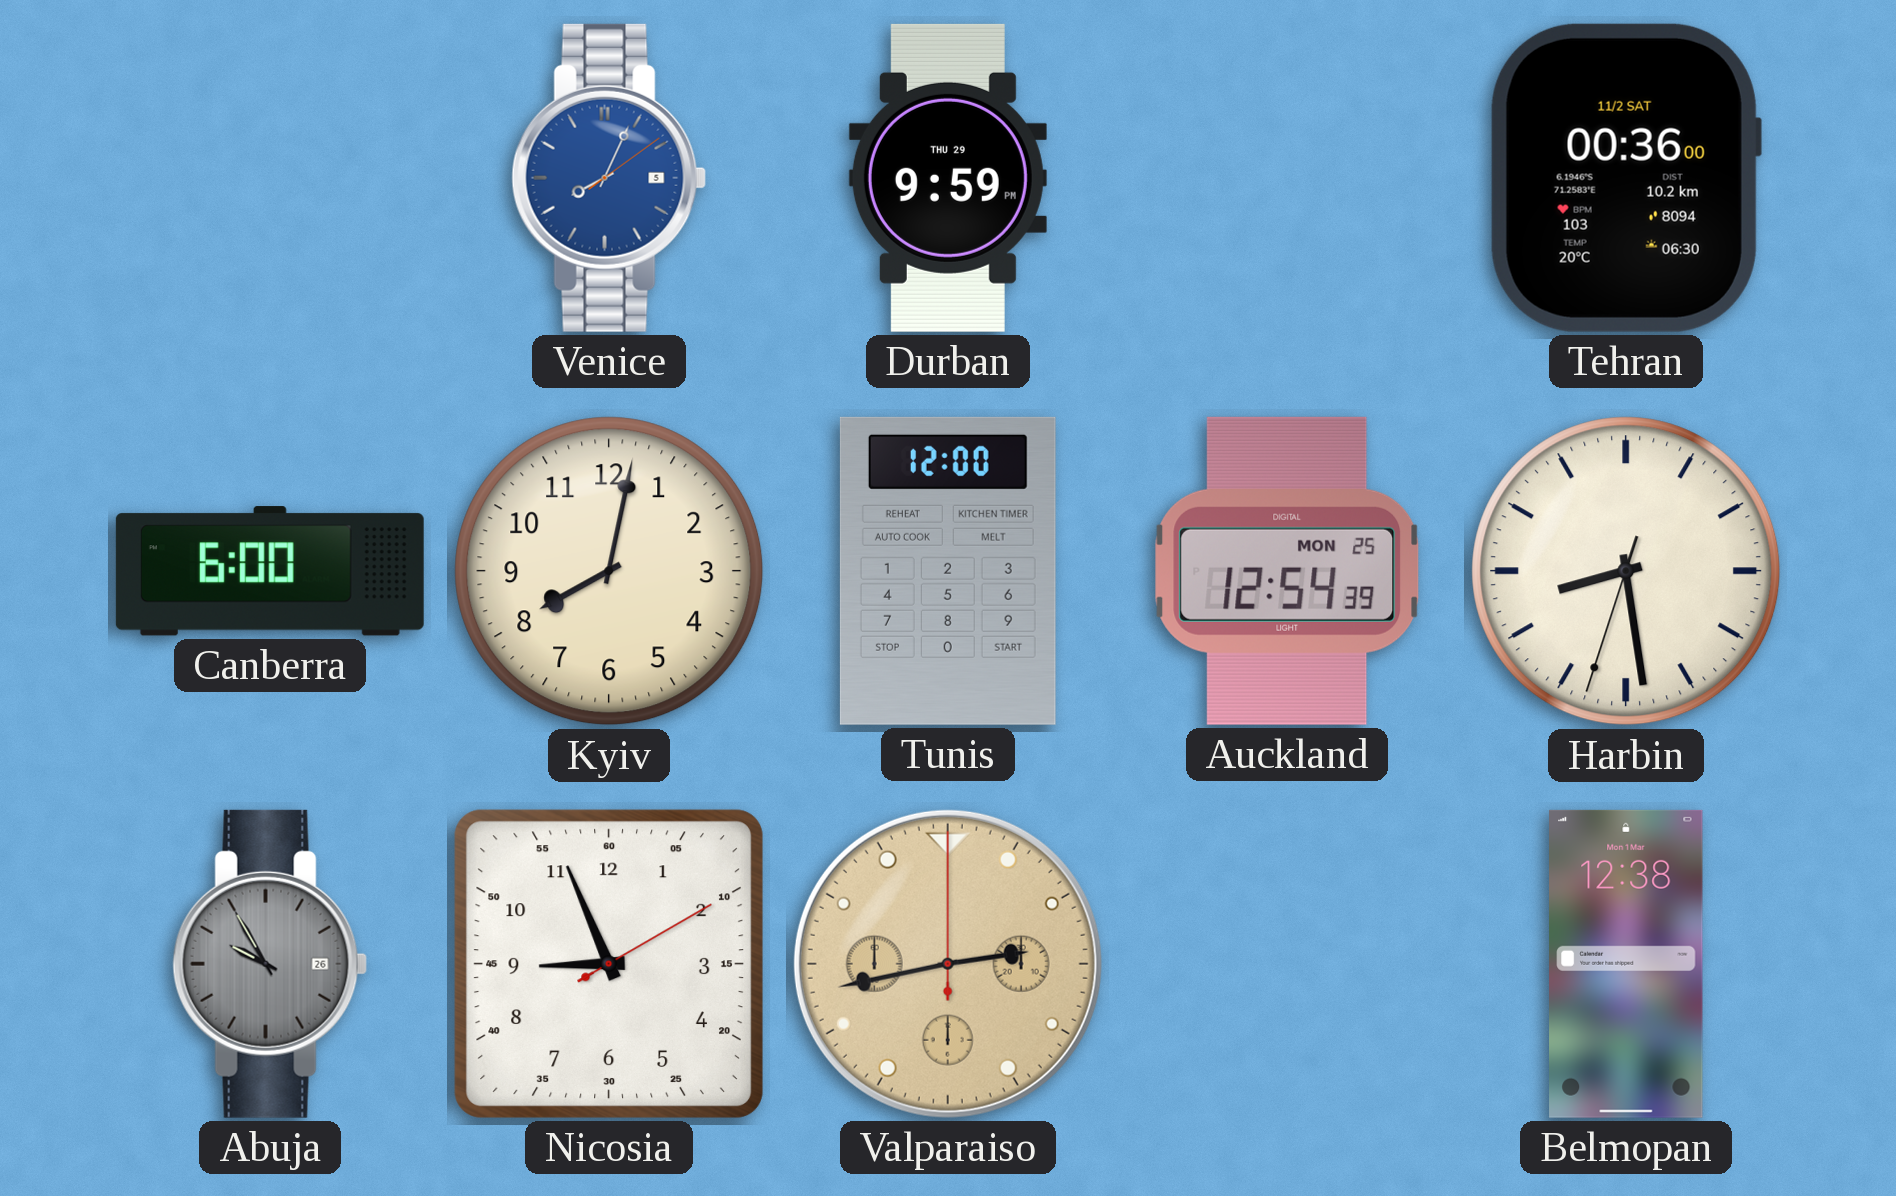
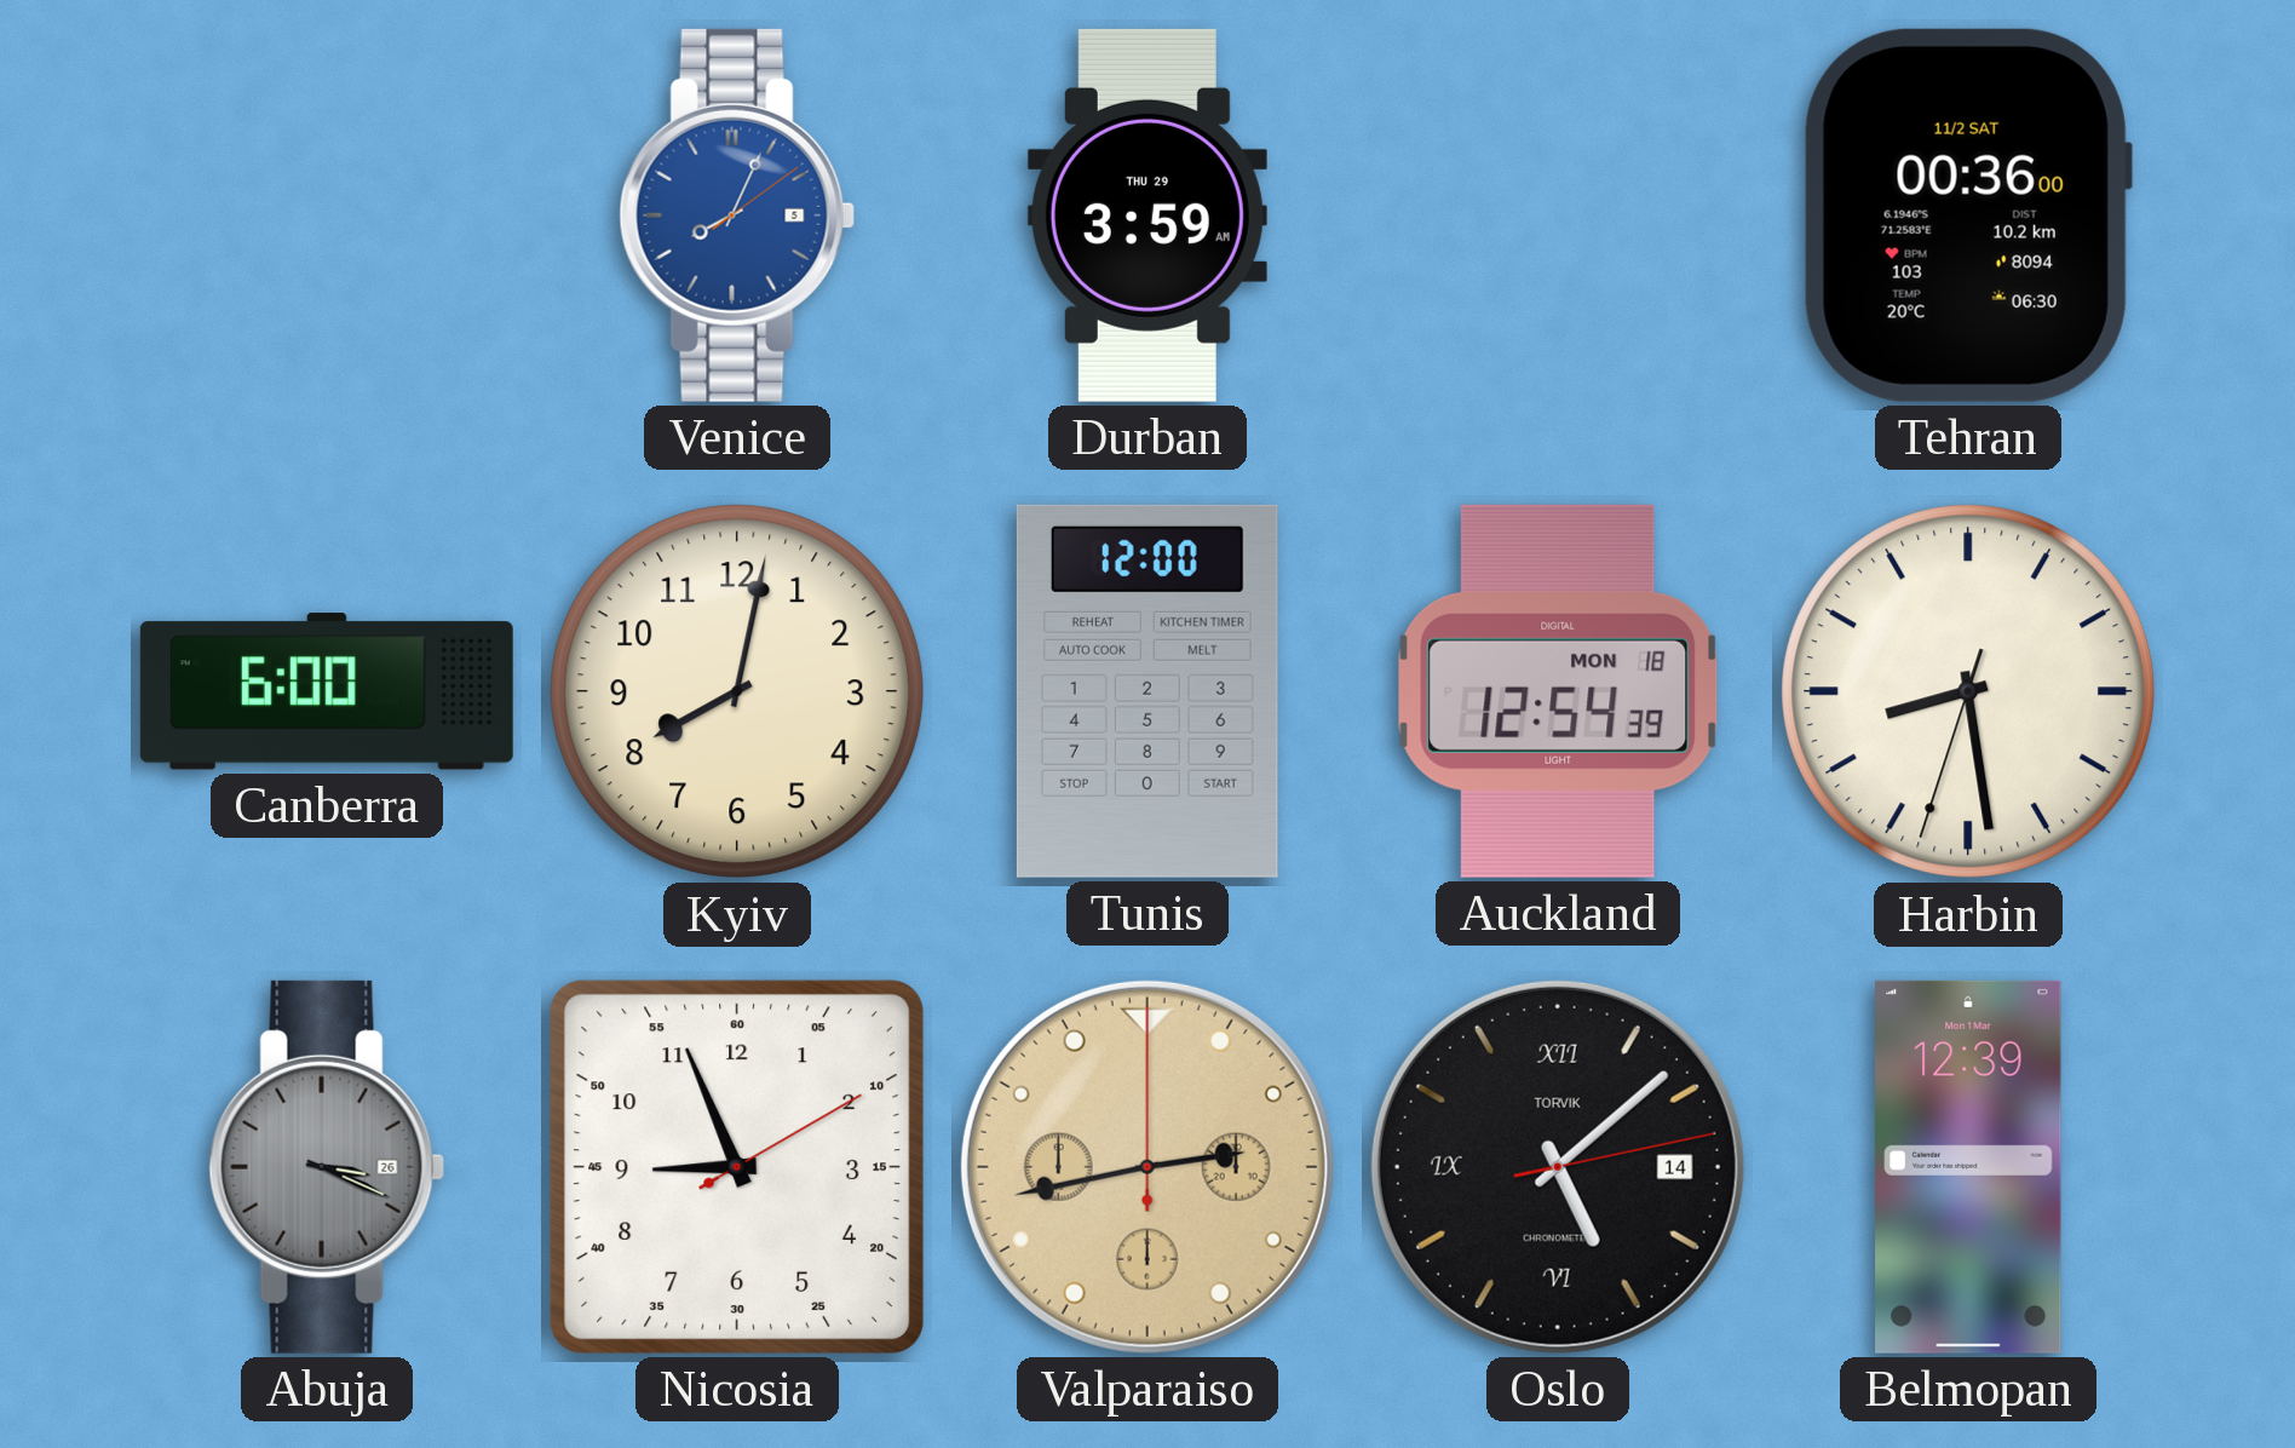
Durban: 9:59 -> 3:59
Auckland date: MON 25 -> MON 18
Abuja: 9:55 -> 3:19
Oslo: none -> 5:08
Belmopan: 12:38 -> 12:39
